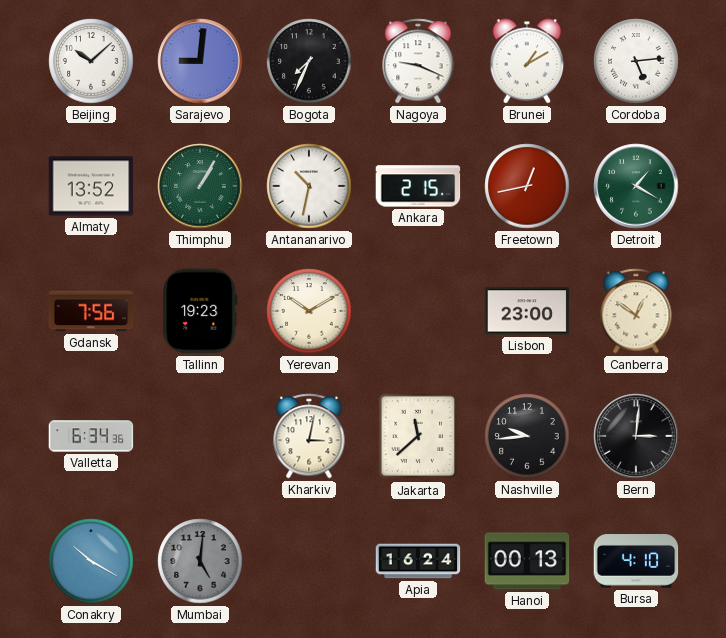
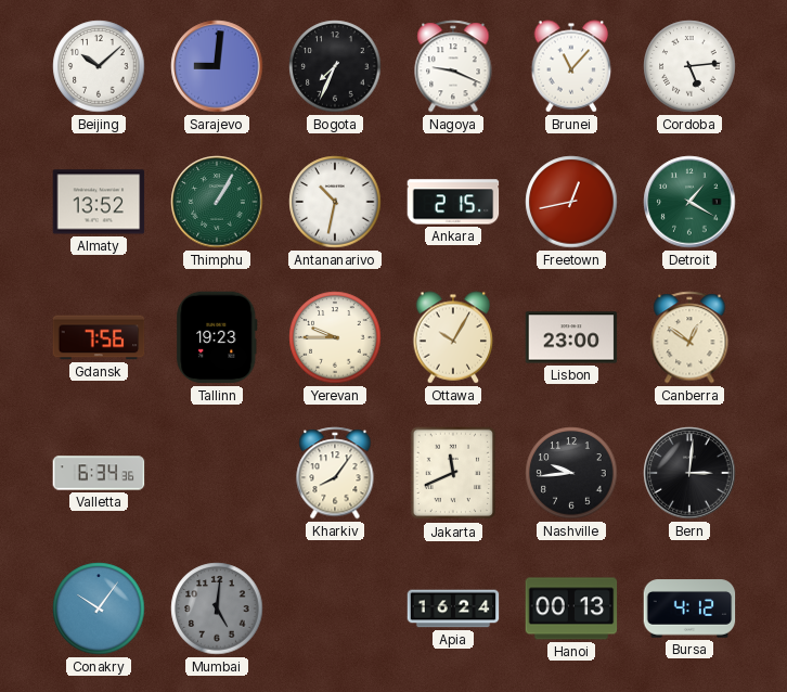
Brunei: 1:10 -> 11:07
Yerevan: 10:10 -> 9:45
Ottawa: none -> 10:05
Kharkiv: 3:02 -> 8:06
Jakarta: 11:38 -> 11:41
Conakry: 10:20 -> 10:06
Bursa: 4:10 -> 4:12
